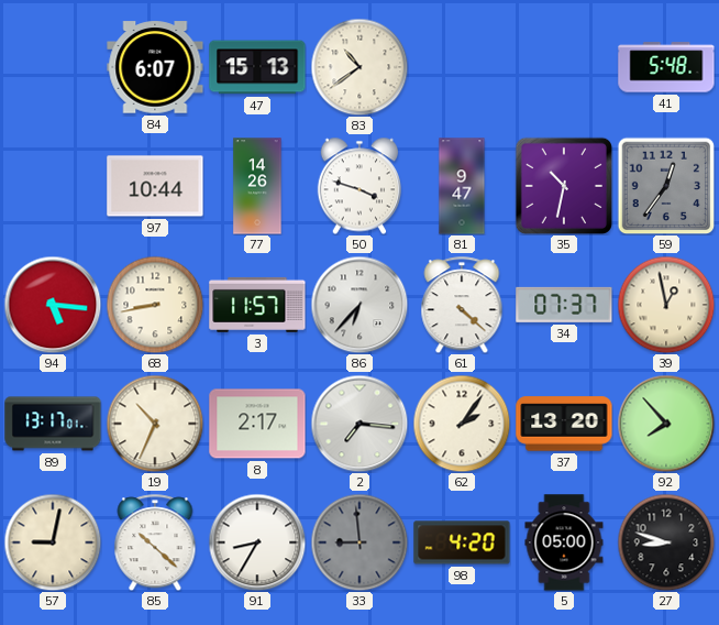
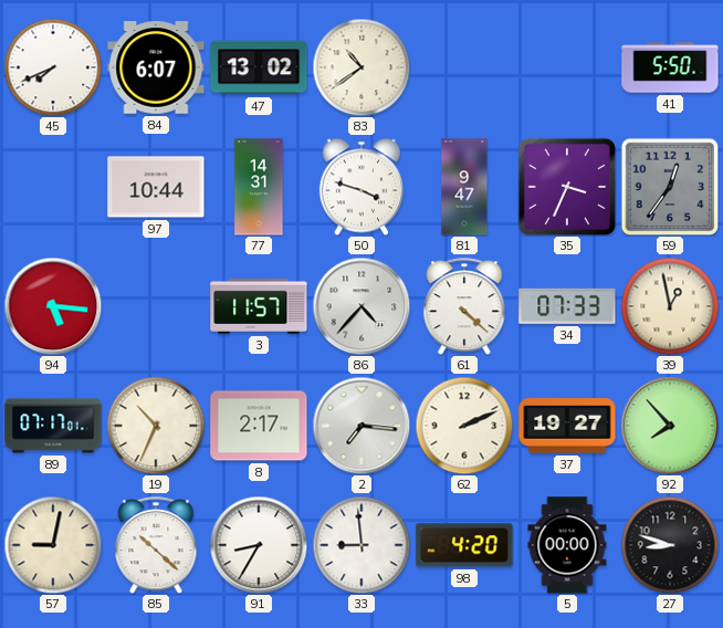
45: none -> 7:41
47: 15:13 -> 13:02
41: 5:48 -> 5:50
77: 14:26 -> 14:31
35: 10:32 -> 3:34
68: 8:43 -> none
86: 6:37 -> 4:37
34: 07:37 -> 07:33
89: 13:17 -> 07:17
62: 2:06 -> 2:11
37: 13:20 -> 19:27
33 dial: grey -> white
5: 05:00 -> 00:00
